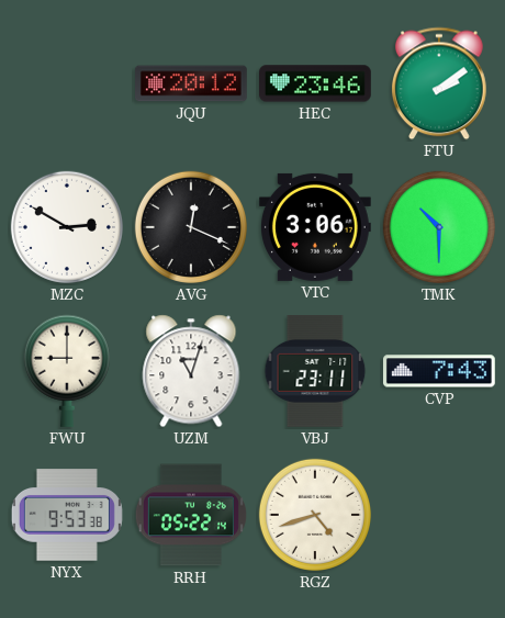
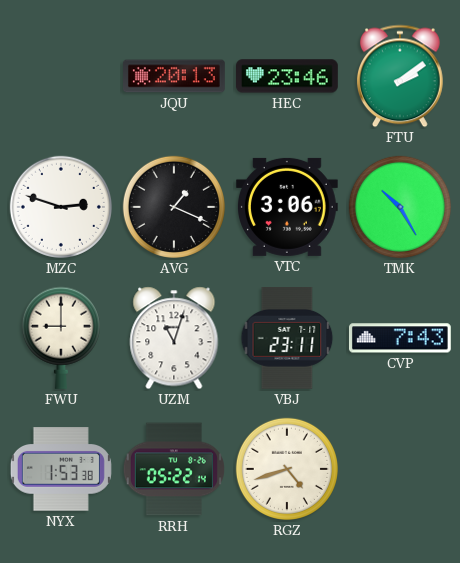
JQU: 20:12 -> 20:13
MZC: 2:50 -> 2:48
AVG: 12:19 -> 1:19
TMK: 10:30 -> 10:25
NYX: 9:53 -> 1:53
